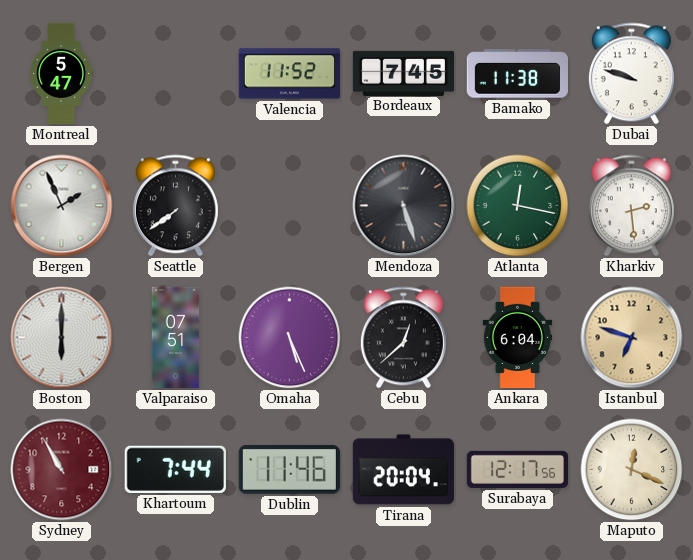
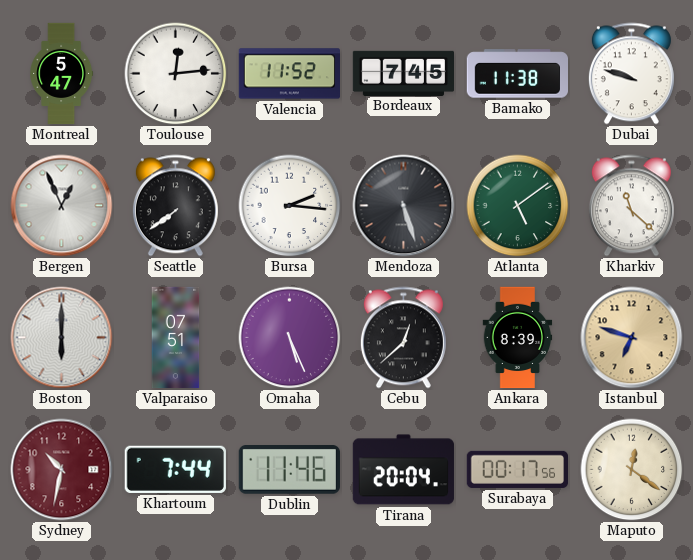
Toulouse: none -> 12:14
Bergen: 1:56 -> 12:56
Bursa: none -> 2:16
Atlanta: 12:17 -> 5:09
Kharkiv: 2:29 -> 11:22
Ankara: 6:04 -> 8:39
Sydney: 10:55 -> 10:32
Surabaya: 12:17 -> 00:17
Maputo: 12:19 -> 12:21
